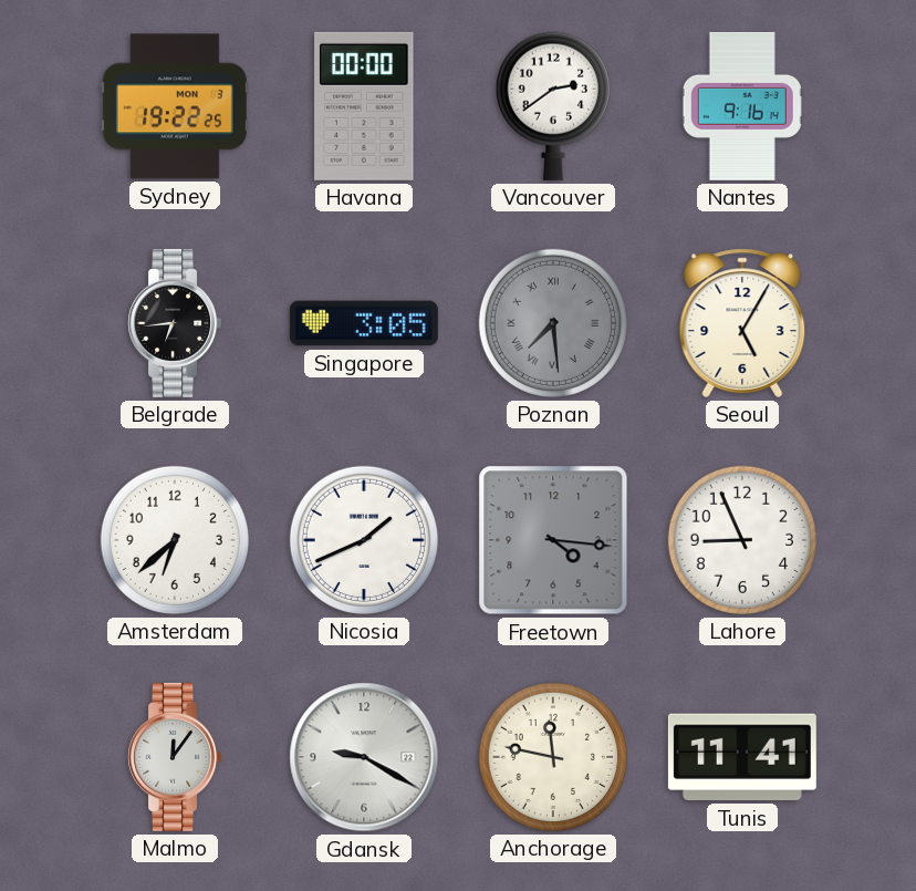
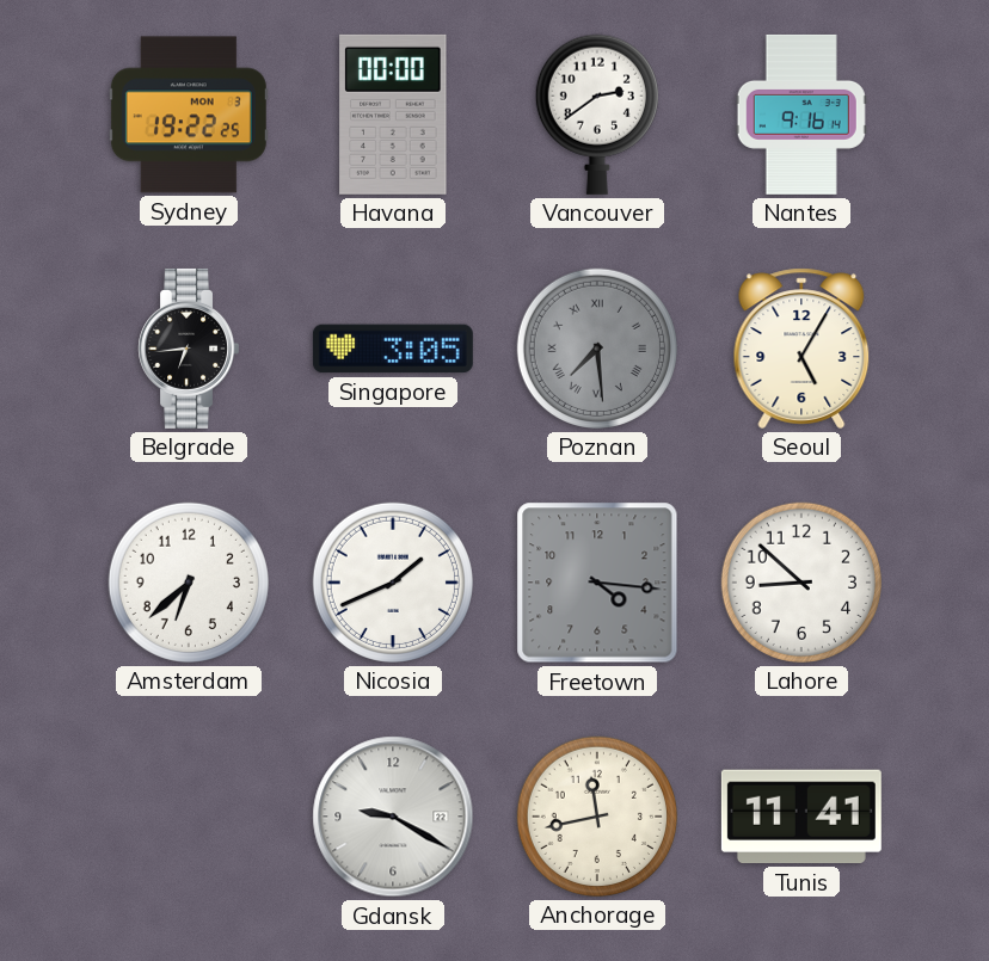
Lahore: 8:56 -> 8:52
Malmo: 12:06 -> none
Anchorage: 11:47 -> 11:43
